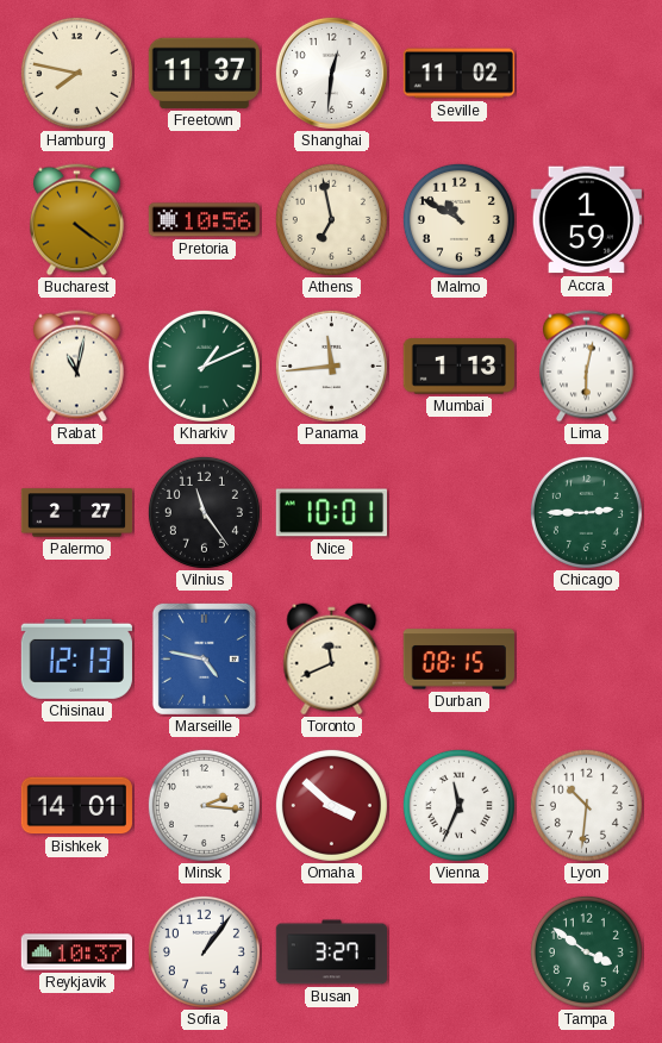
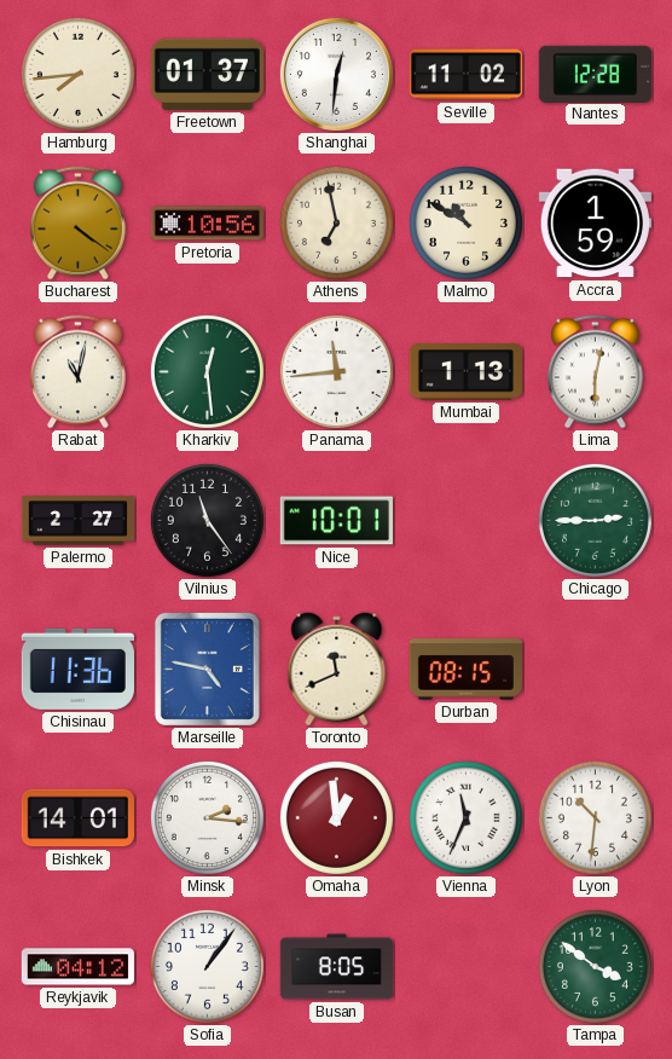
Hamburg: 7:47 -> 7:44
Freetown: 11:37 -> 01:37
Nantes: none -> 12:28
Kharkiv: 1:11 -> 12:29
Chisinau: 12:13 -> 11:36
Omaha: 3:52 -> 12:59
Reykjavik: 10:37 -> 04:12
Busan: 3:27 -> 8:05
